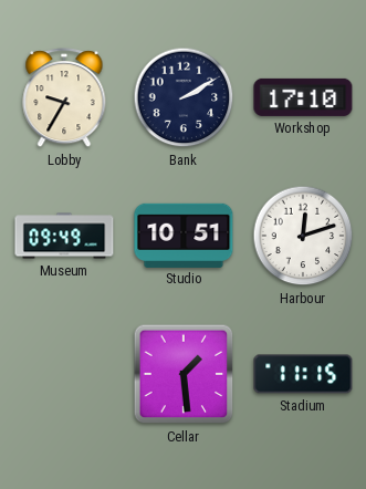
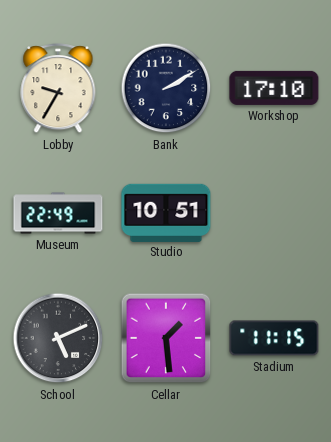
Museum: 09:49 -> 22:49
Harbour: 12:12 -> none
School: none -> 5:11
